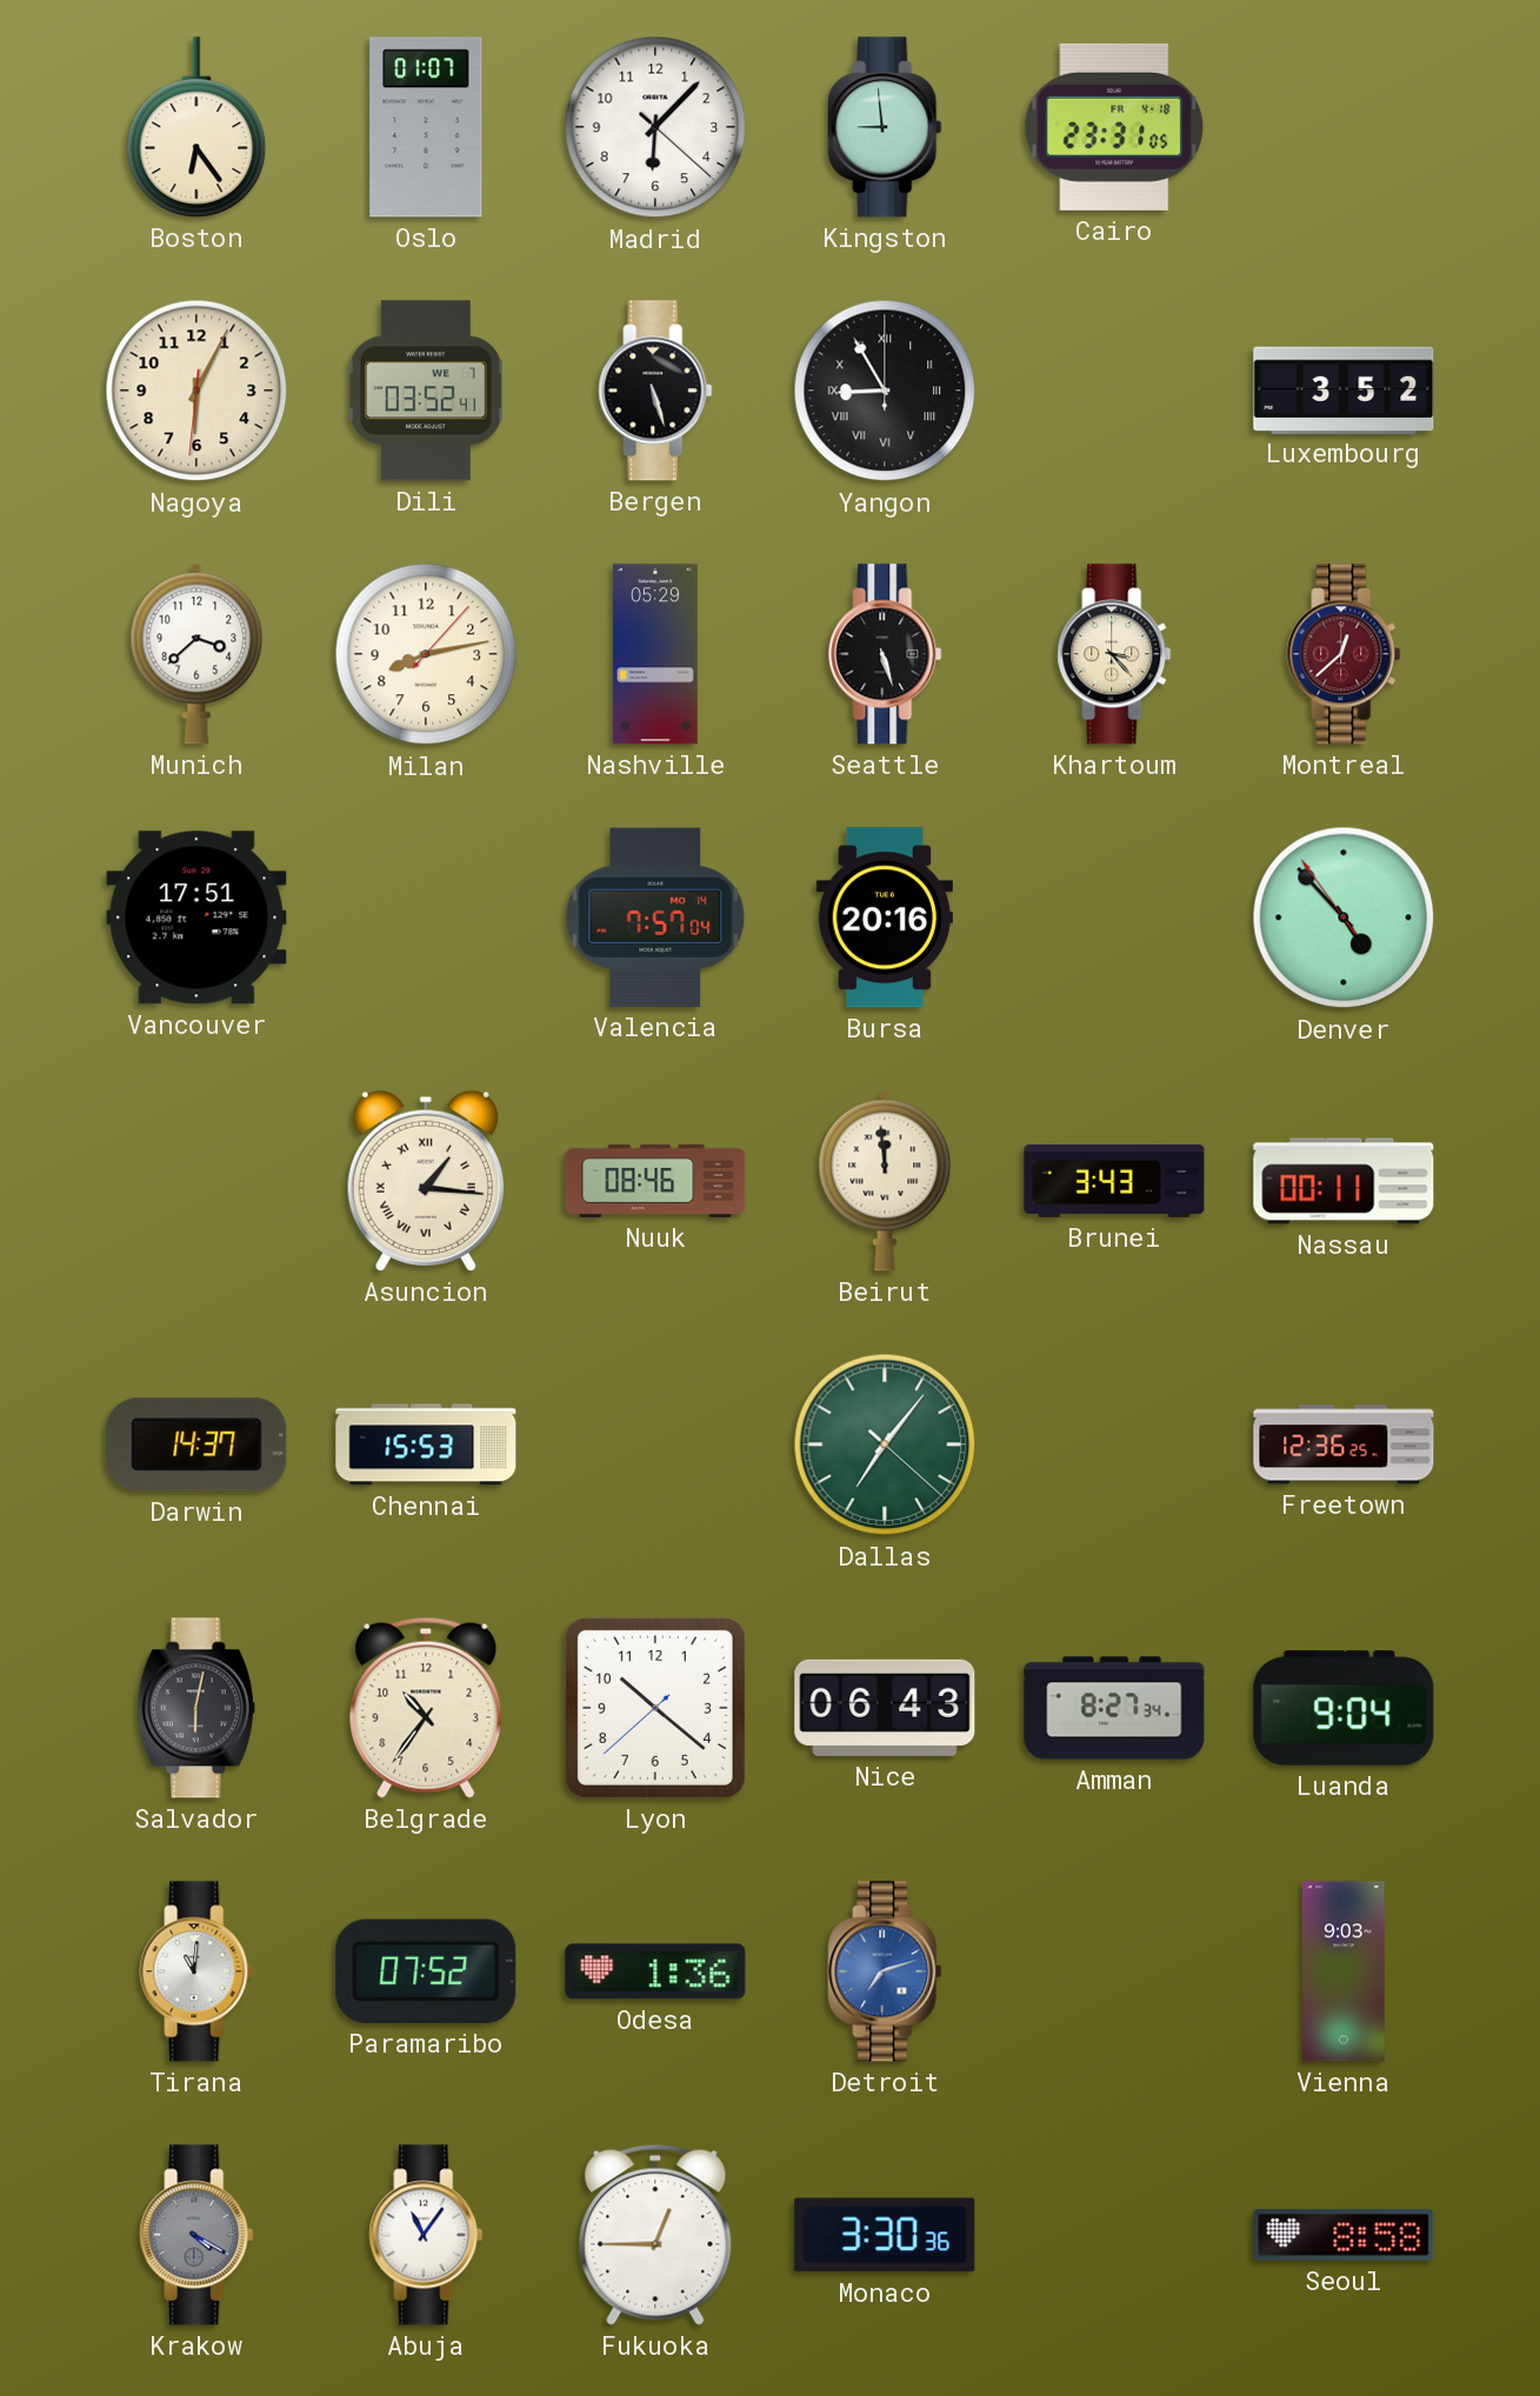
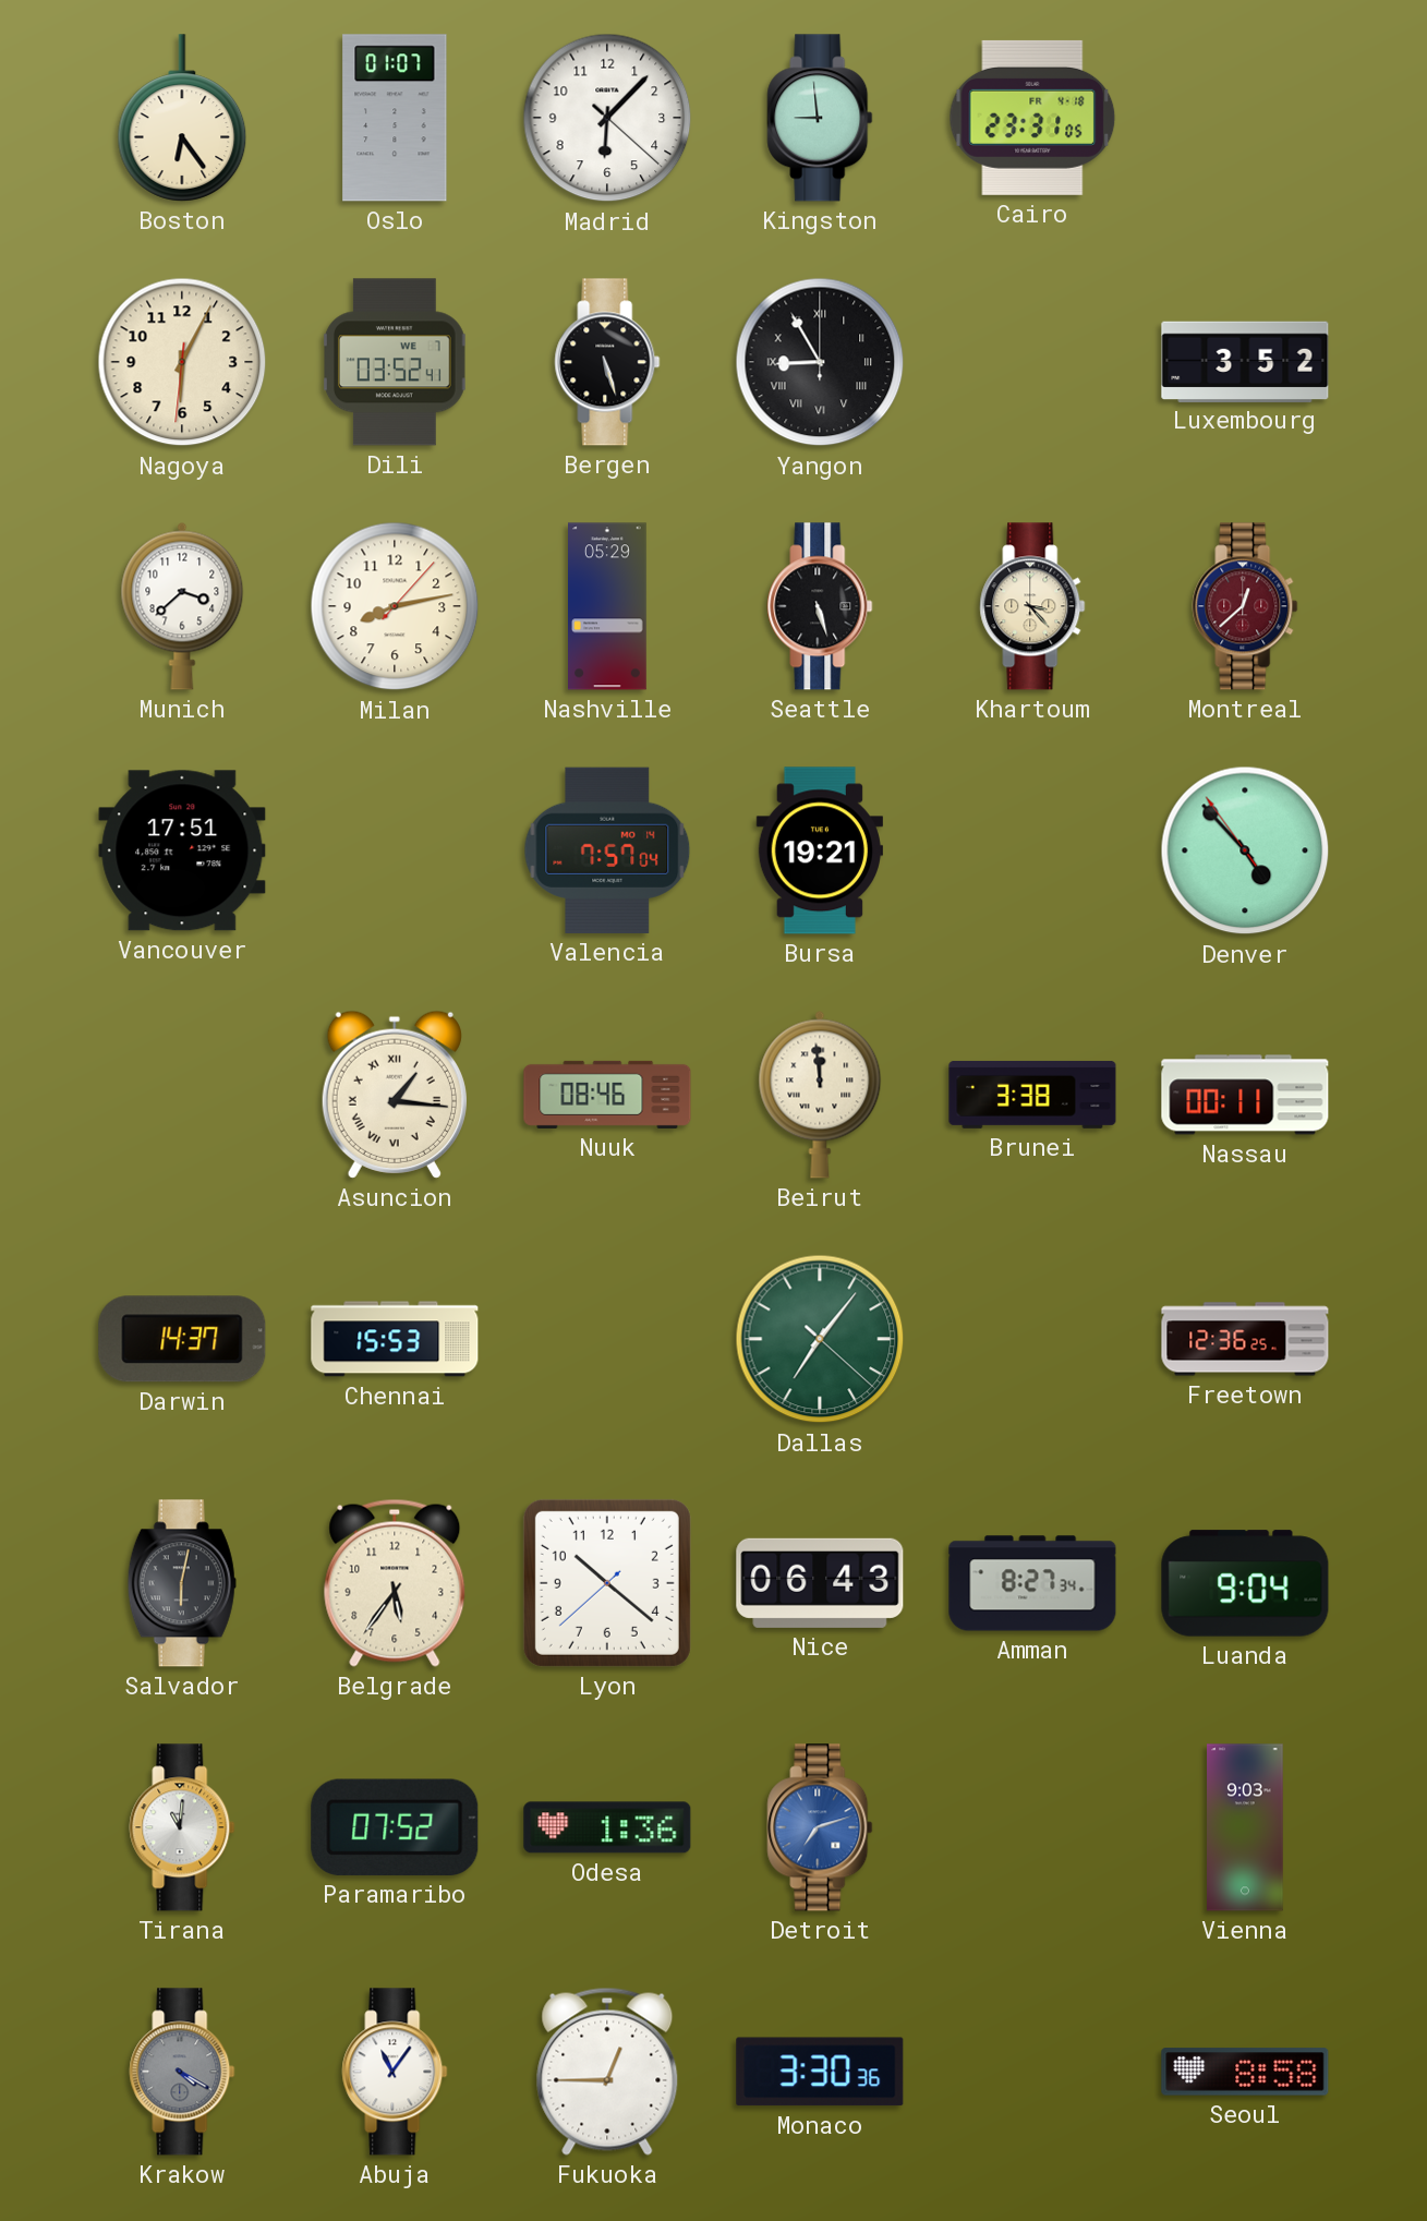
Bursa: 20:16 -> 19:21
Brunei: 3:43 -> 3:38
Belgrade: 10:36 -> 5:36
